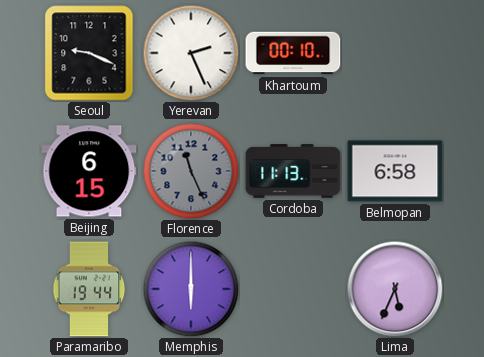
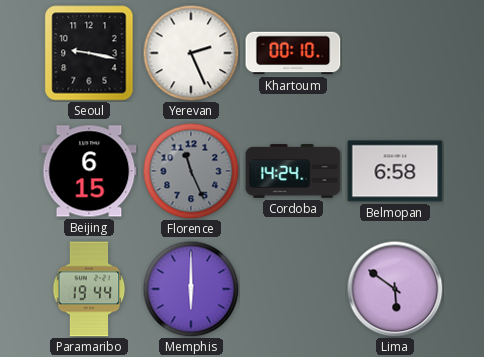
Seoul: 9:19 -> 9:17
Cordoba: 11:13 -> 14:24
Lima: 5:34 -> 5:51
